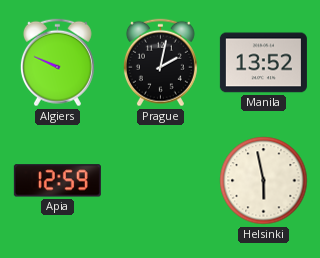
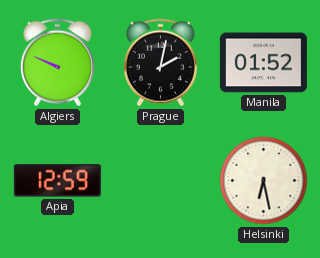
Manila: 13:52 -> 01:52
Helsinki: 5:58 -> 6:28
